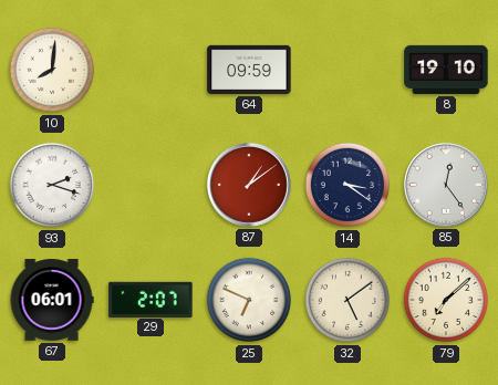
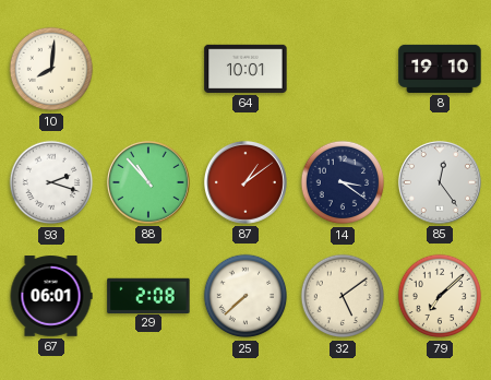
64: 09:59 -> 10:01
88: none -> 10:53
29: 2:07 -> 2:08
25: 6:49 -> 7:38
